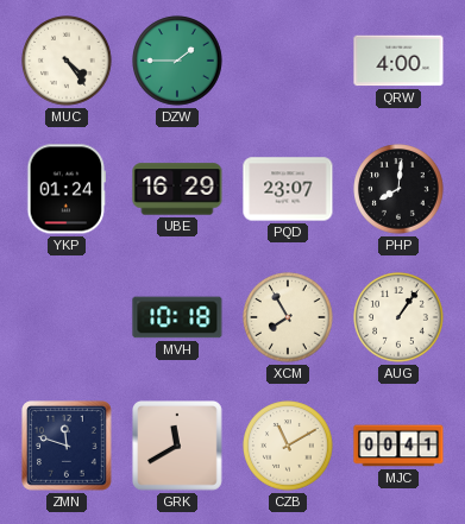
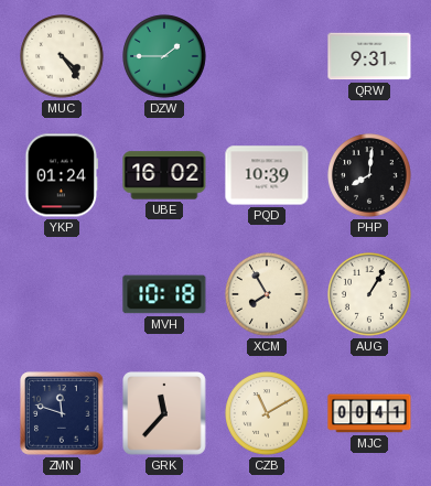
QRW: 4:00 -> 9:31
UBE: 16:29 -> 16:02
PQD: 23:07 -> 10:39
AUG: 1:06 -> 1:05
GRK: 11:40 -> 11:37
